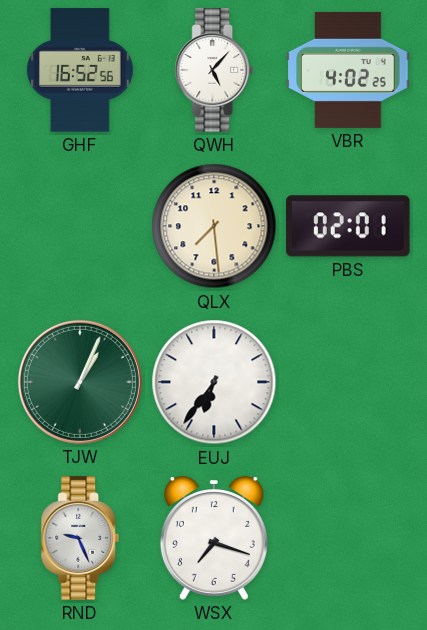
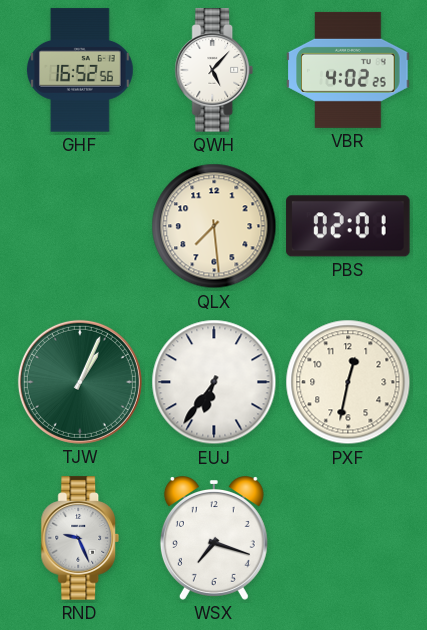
PXF: none -> 12:32
